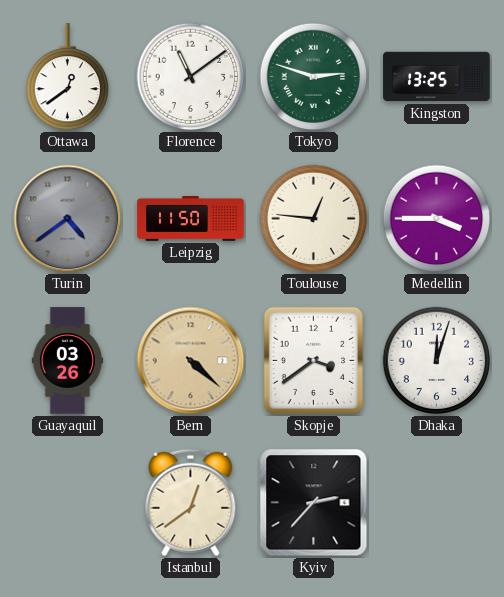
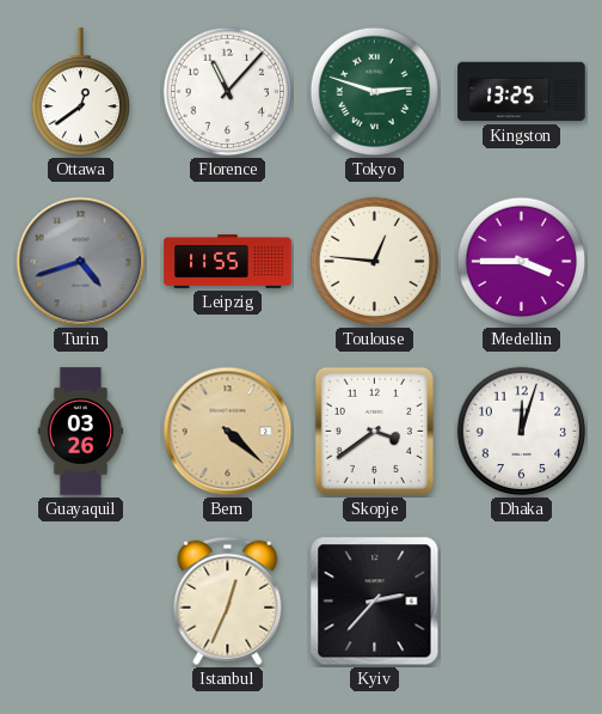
Florence: 11:09 -> 11:07
Turin: 4:39 -> 4:42
Leipzig: 11:50 -> 11:55
Istanbul: 12:39 -> 12:34
